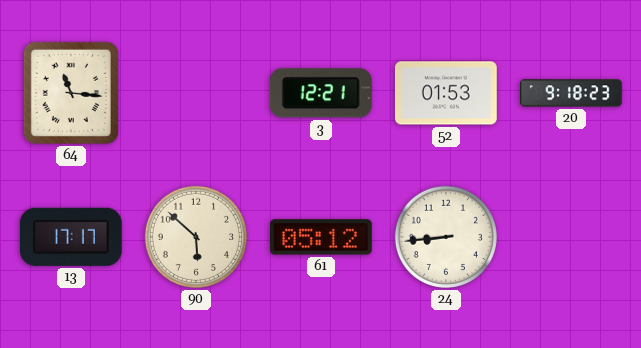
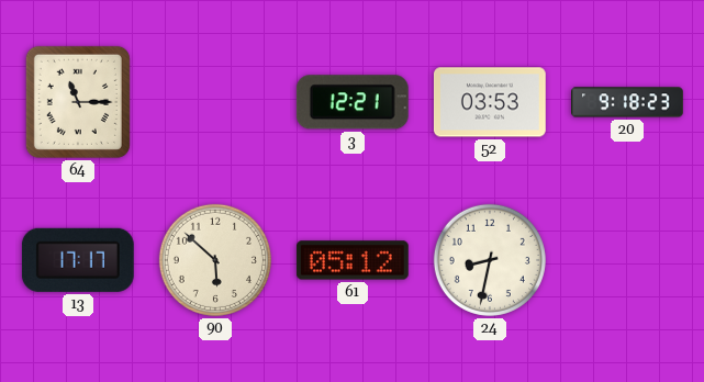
64: 11:16 -> 11:15
52: 01:53 -> 03:53
24: 8:44 -> 8:32
